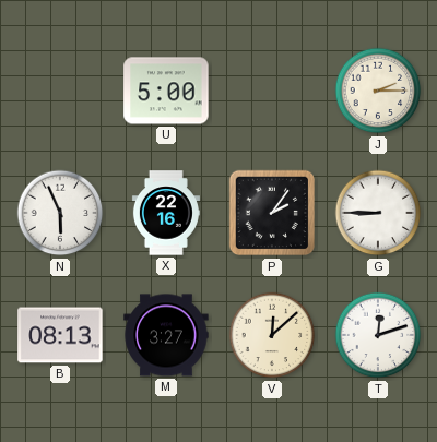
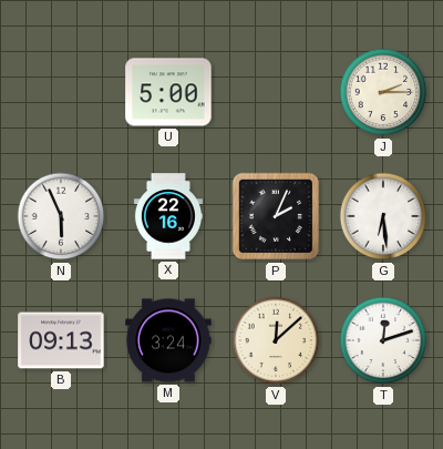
P: 2:06 -> 2:04
G: 8:45 -> 6:29
B: 08:13 -> 09:13
M: 3:27 -> 3:24
